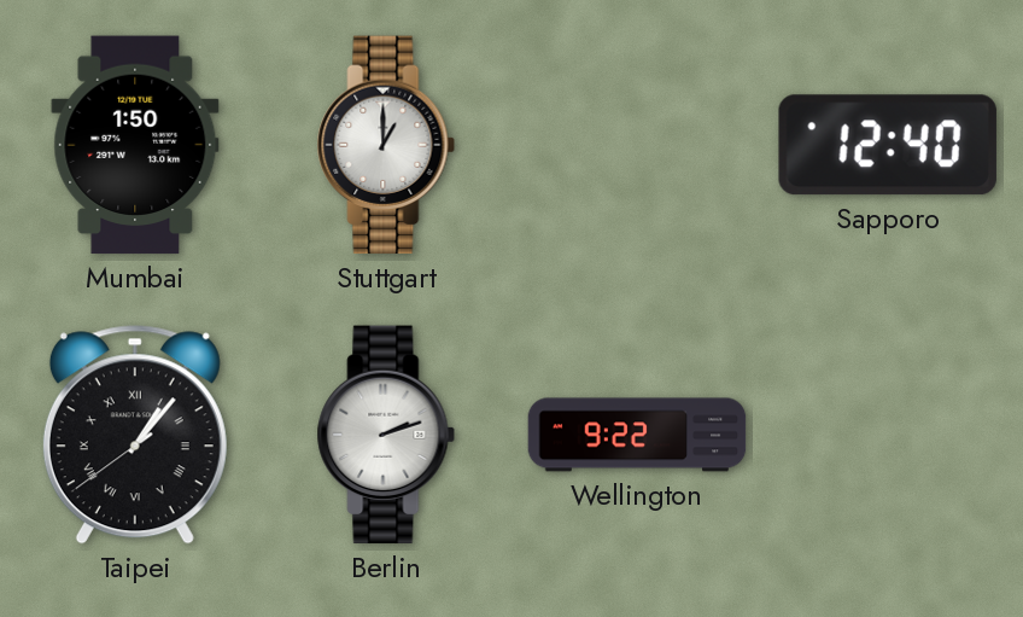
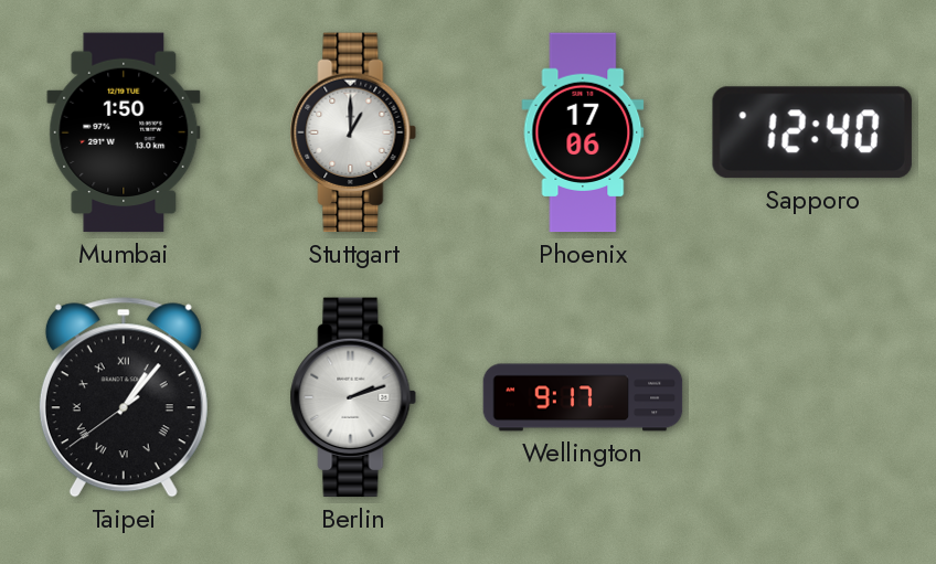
Phoenix: none -> 17:06
Wellington: 9:22 -> 9:17
